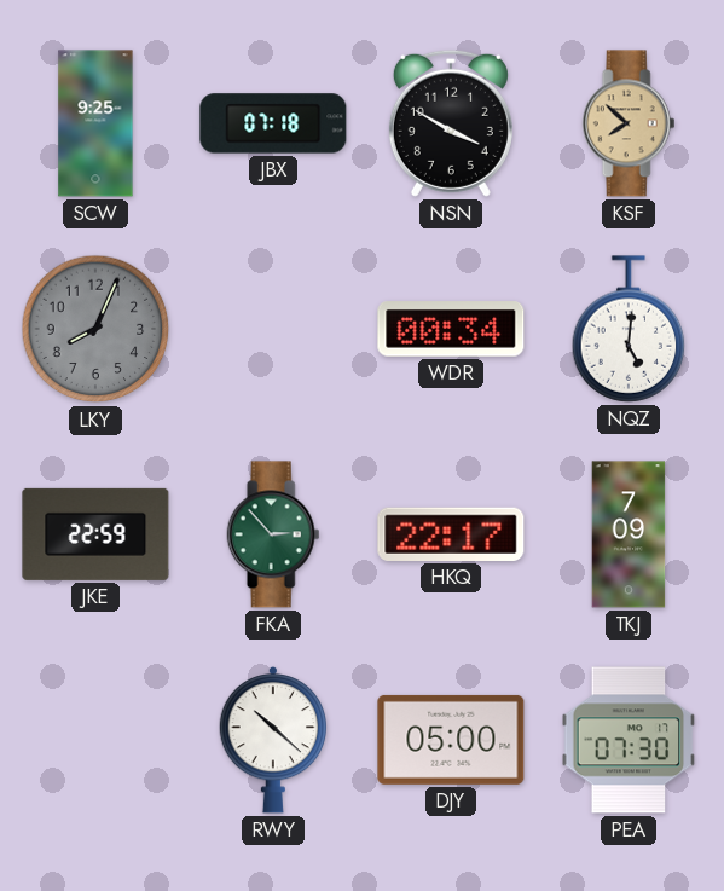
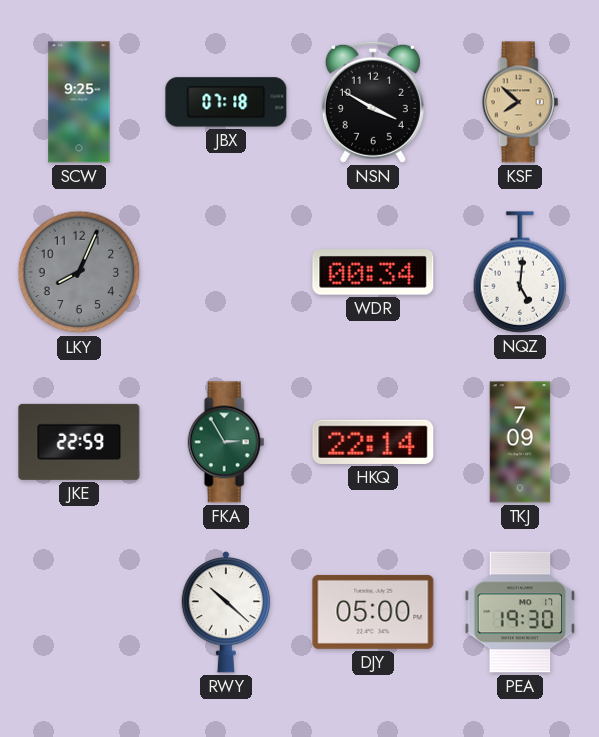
FKA: 2:53 -> 2:55
HKQ: 22:17 -> 22:14
PEA: 07:30 -> 19:30
